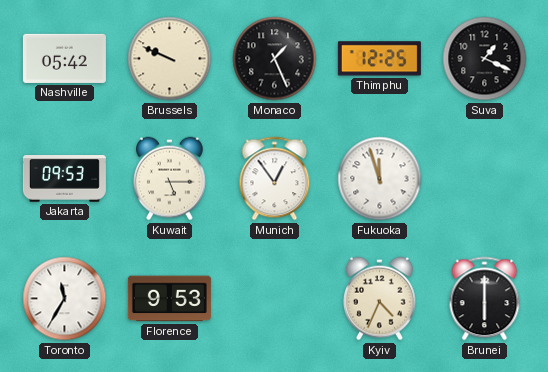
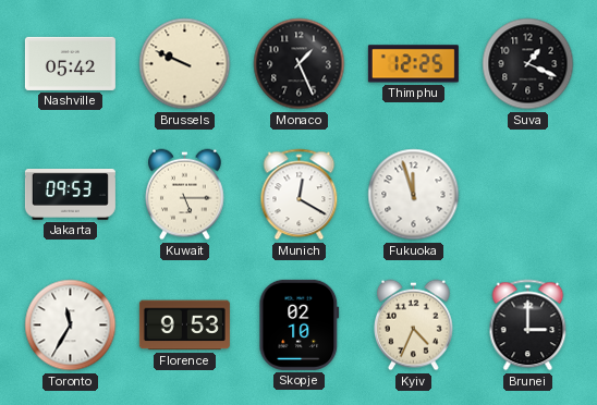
Munich: 12:54 -> 12:20
Skopje: none -> 02:10
Brunei: 6:00 -> 3:00
